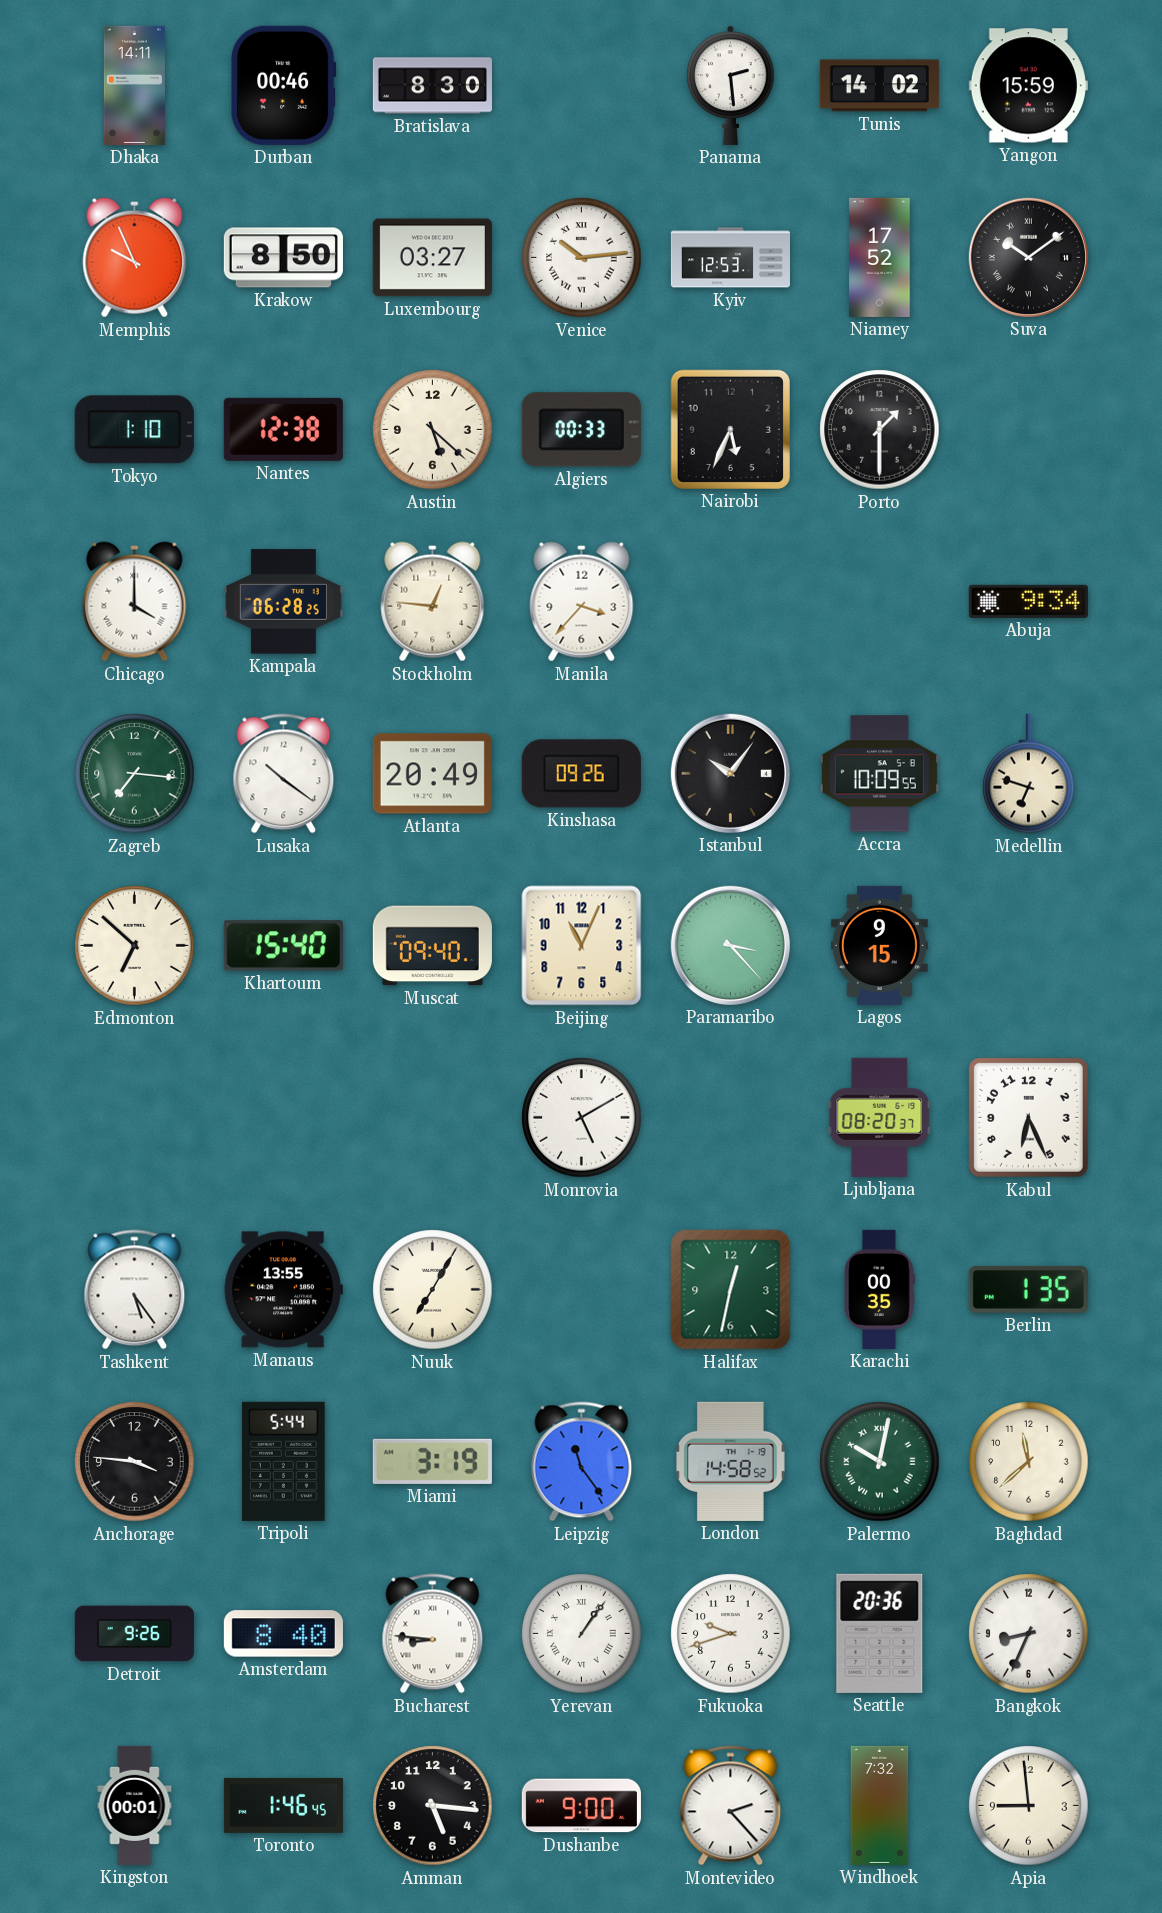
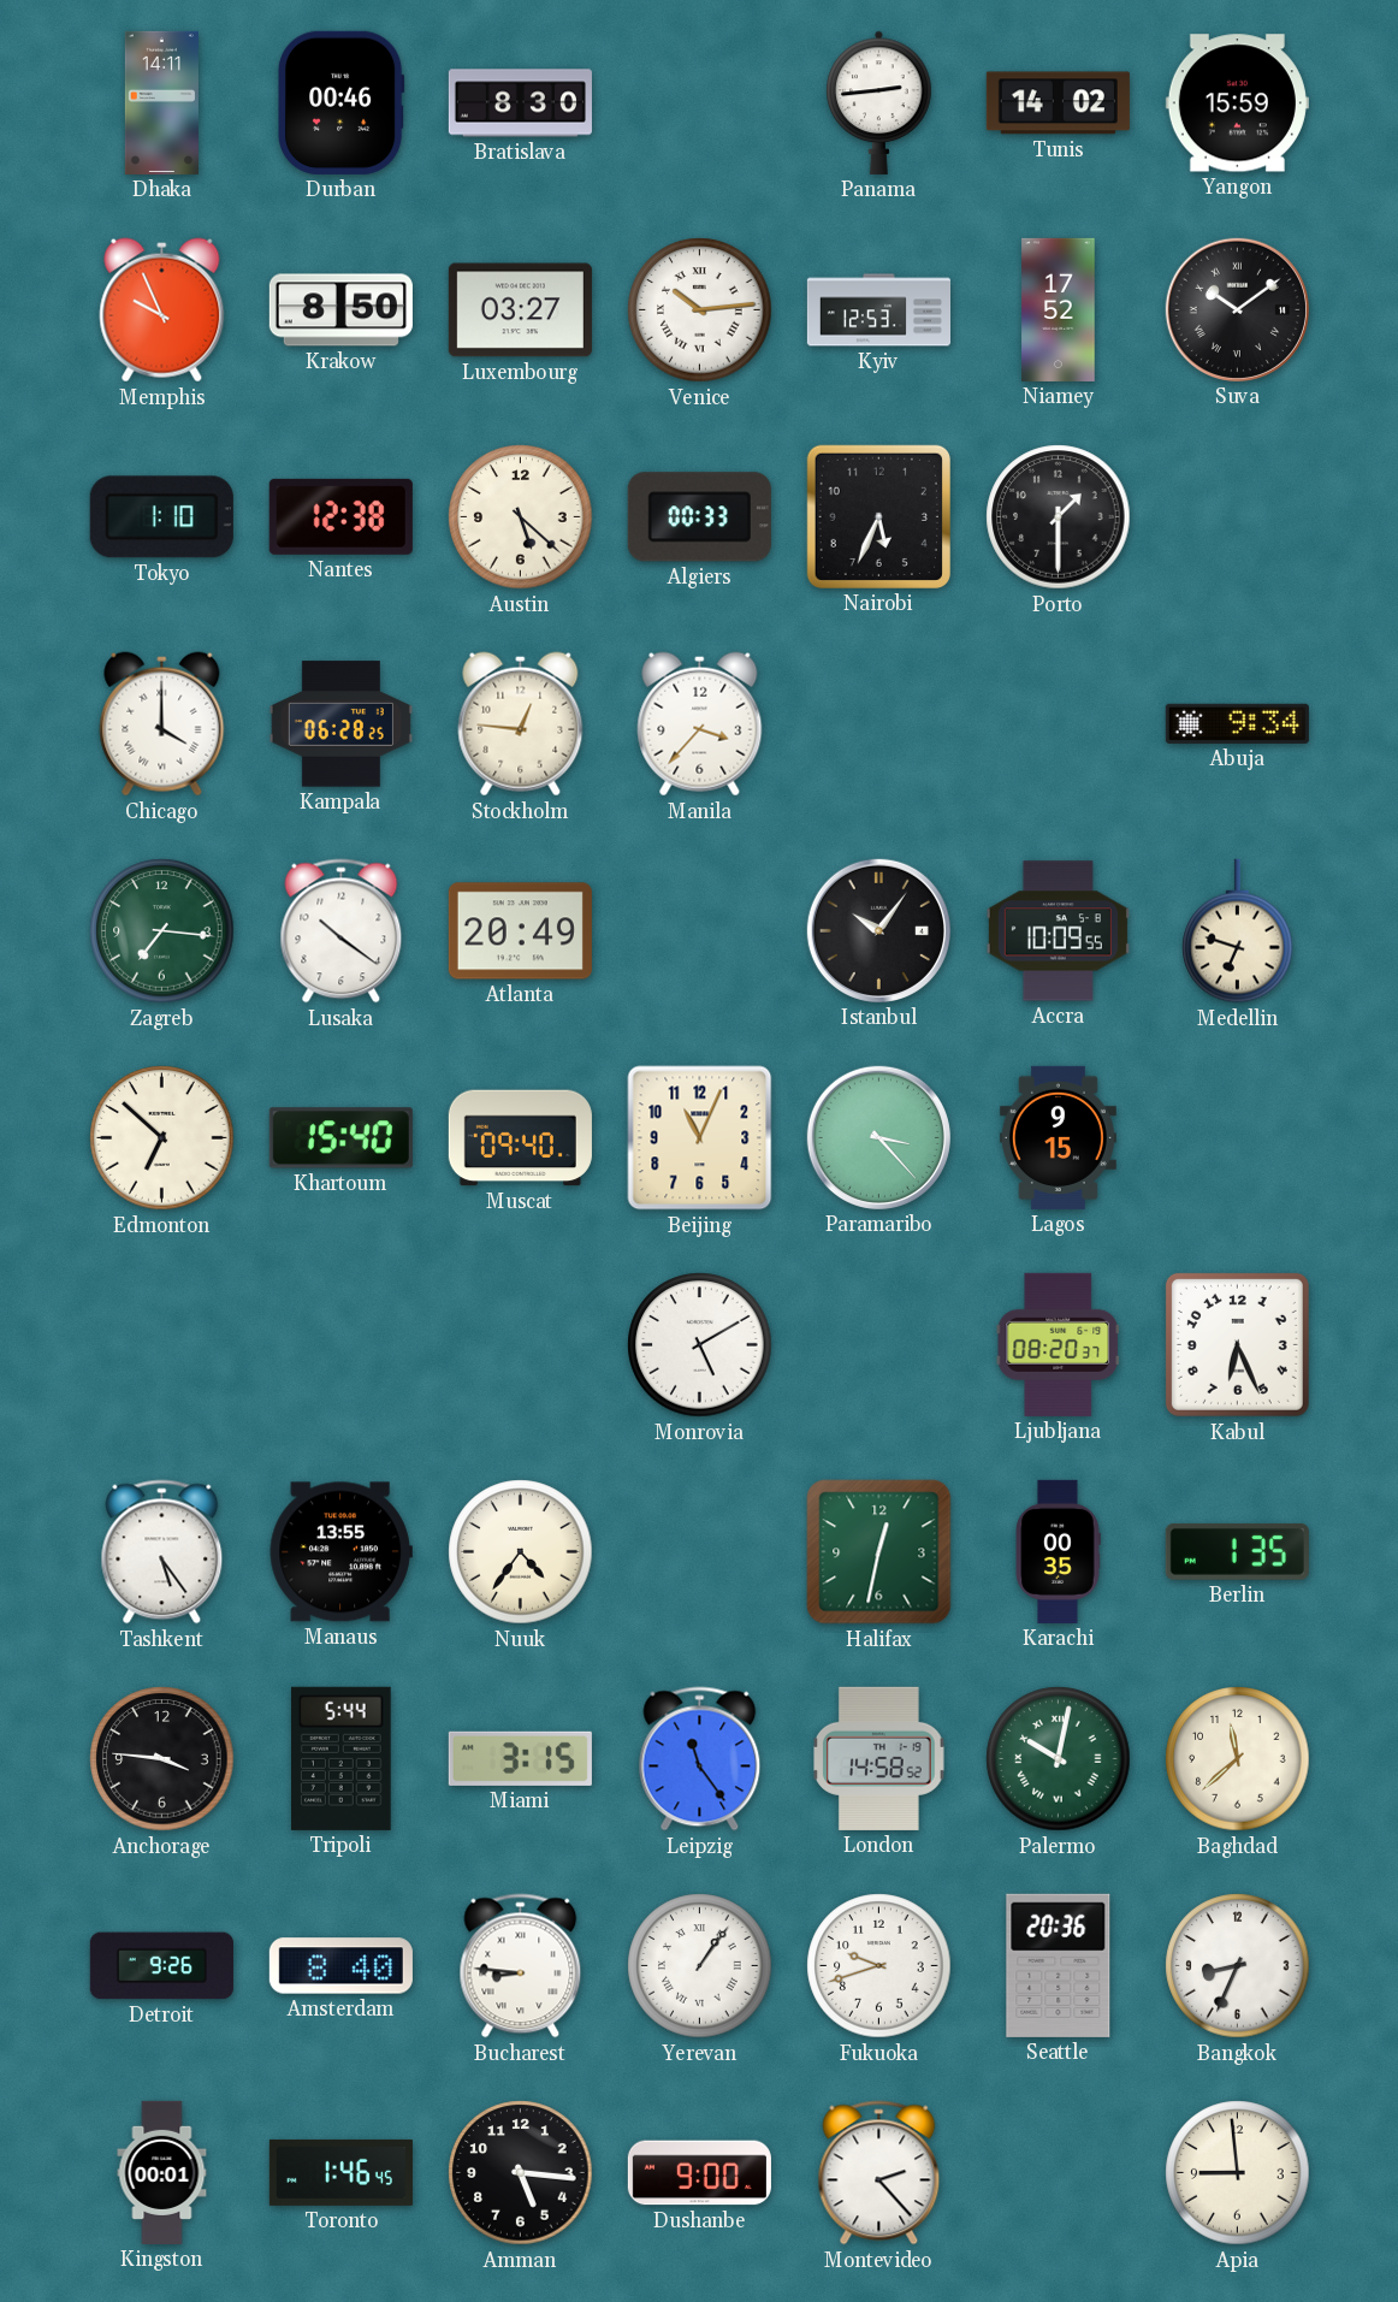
Panama: 2:29 -> 2:44
Kinshasa: 09:26 -> none
Nuuk: 7:05 -> 4:36
Miami: 3:19 -> 3:15
Windhoek: 7:32 -> none
